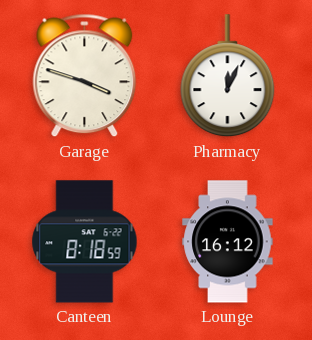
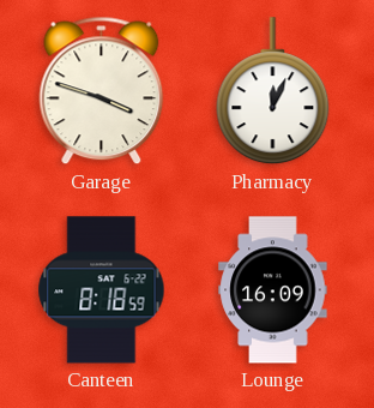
Lounge: 16:12 -> 16:09
